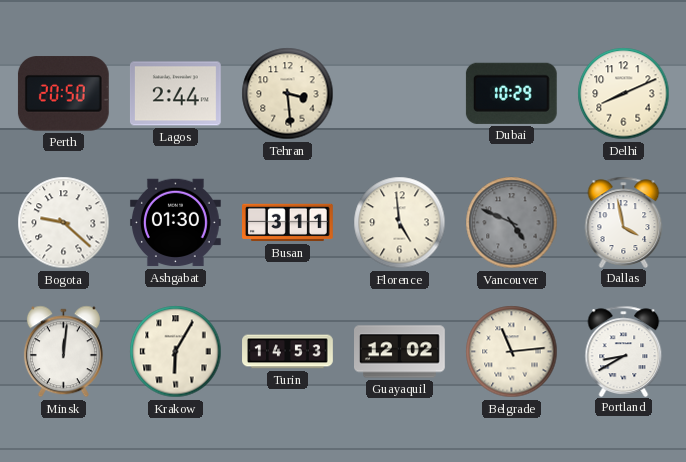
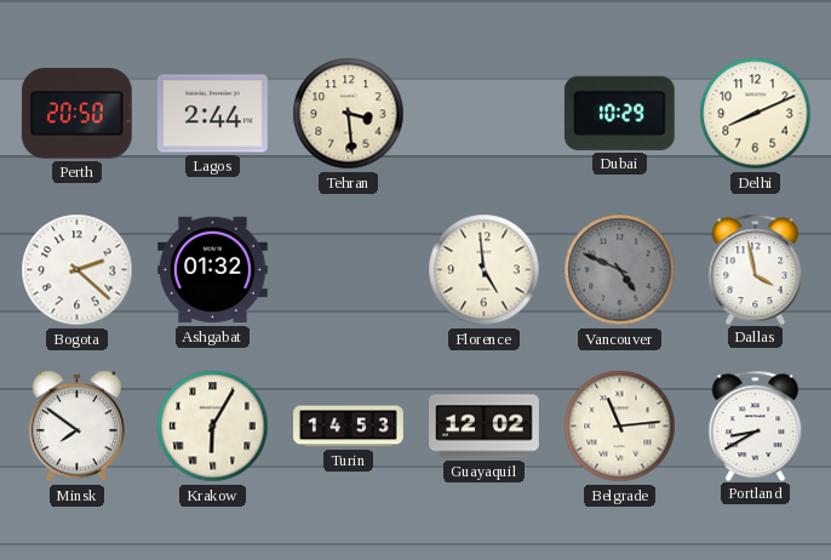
Bogota: 9:22 -> 2:22
Ashgabat: 01:30 -> 01:32
Busan: 3:11 -> none
Minsk: 12:01 -> 7:51
